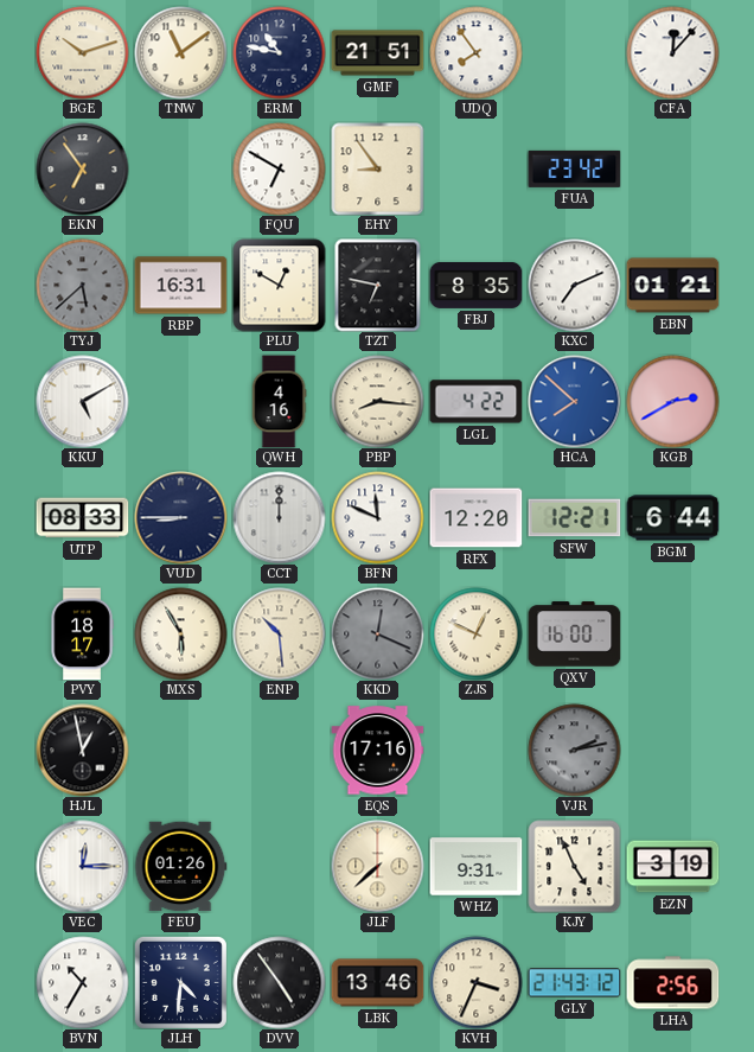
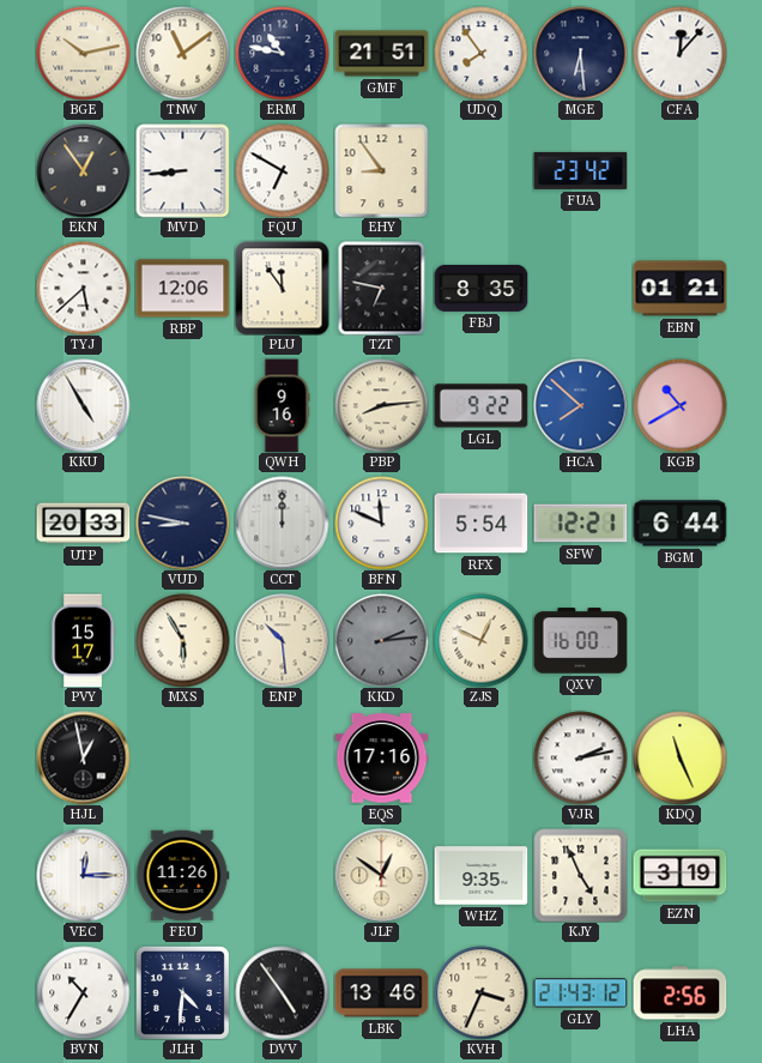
BGE: 10:12 -> 10:13
MGE: none -> 6:29
EKN: 6:54 -> 12:54
MVD: none -> 8:44
TYJ dial: grey -> white
RBP: 16:31 -> 12:06
PLU: 12:50 -> 11:54
KXC: 7:11 -> none
KKU: 5:10 -> 4:55
QWH: 4:16 -> 9:16
PBP: 8:16 -> 8:14
LGL: 4:22 -> 9:22
KGB: 2:40 -> 10:40
UTP: 08:33 -> 20:33
VUD: 8:45 -> 8:47
RFX: 12:20 -> 5:54
PVY: 18:17 -> 15:17
KKD: 12:19 -> 2:14
VJR dial: grey -> white
KDQ: none -> 11:26
FEU: 01:26 -> 11:26
JLF: 7:38 -> 12:51
WHZ: 9:31 -> 9:35
